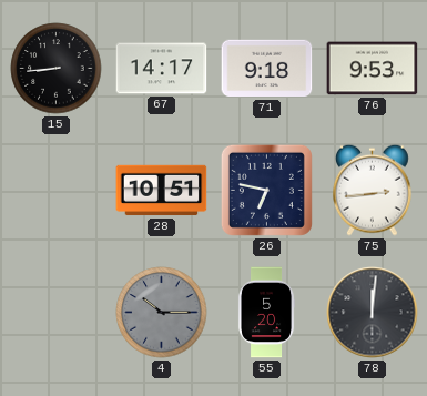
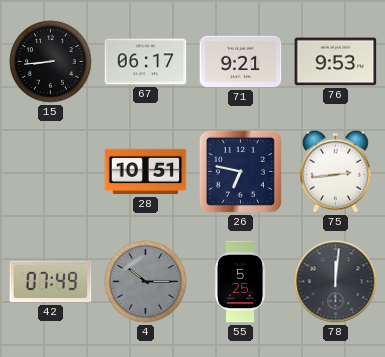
67: 14:17 -> 06:17
71: 9:18 -> 9:21
42: none -> 07:49
55: 5:20 -> 5:25
